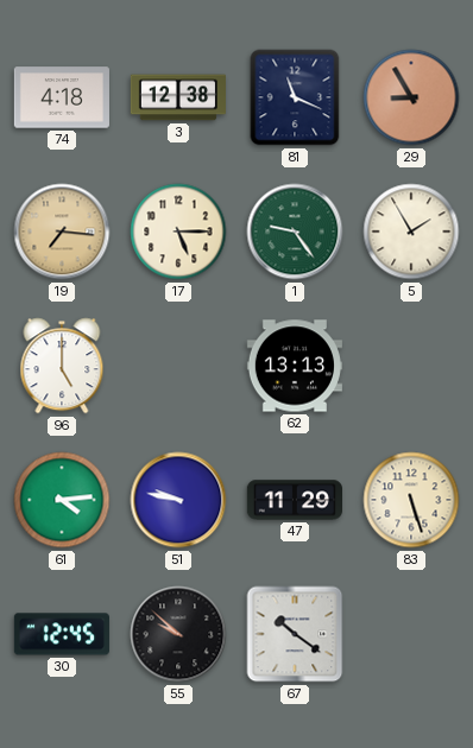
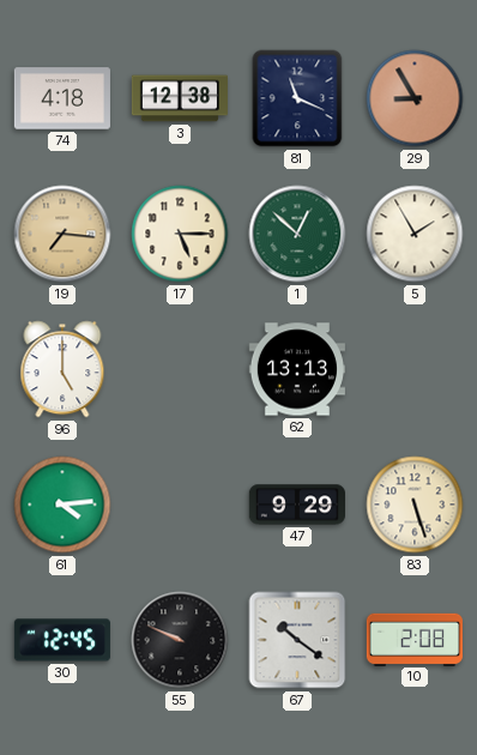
1: 9:24 -> 12:52
51: 9:47 -> none
47: 11:29 -> 9:29
55: 9:52 -> 9:49
10: none -> 2:08
